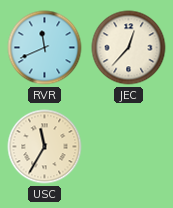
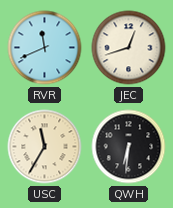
JEC: 12:37 -> 12:42
QWH: none -> 6:31
